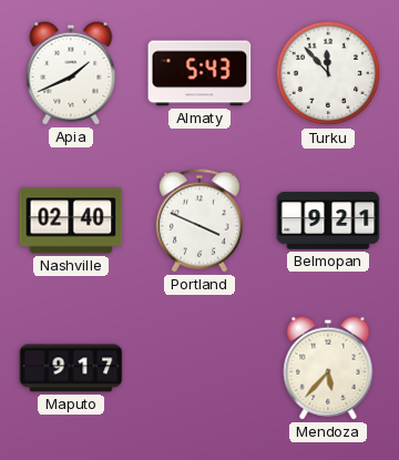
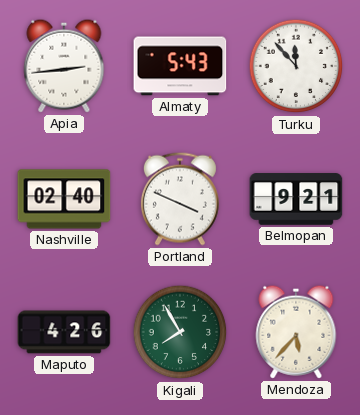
Apia: 1:41 -> 2:44
Maputo: 9:17 -> 4:26
Kigali: none -> 7:55
